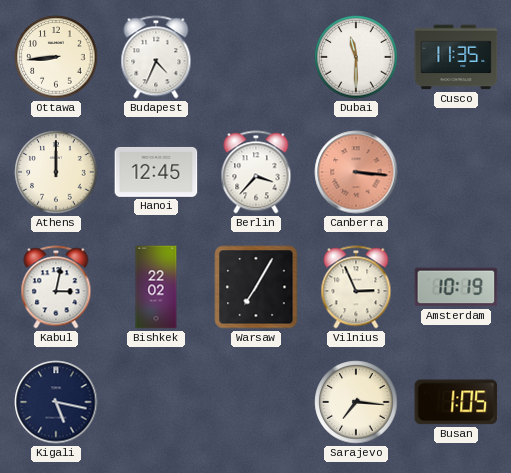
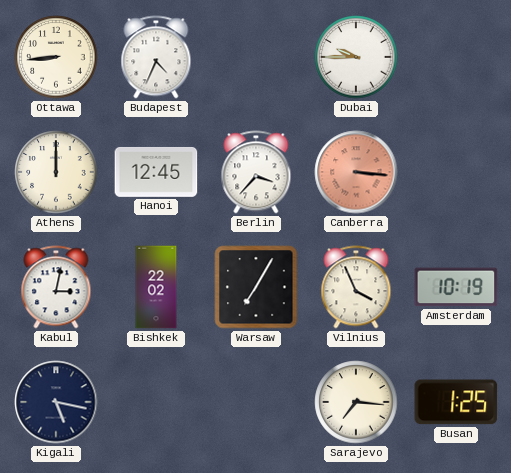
Dubai: 11:30 -> 9:45
Cusco: 11:35 -> none
Vilnius: 2:56 -> 3:56
Busan: 1:05 -> 1:25
